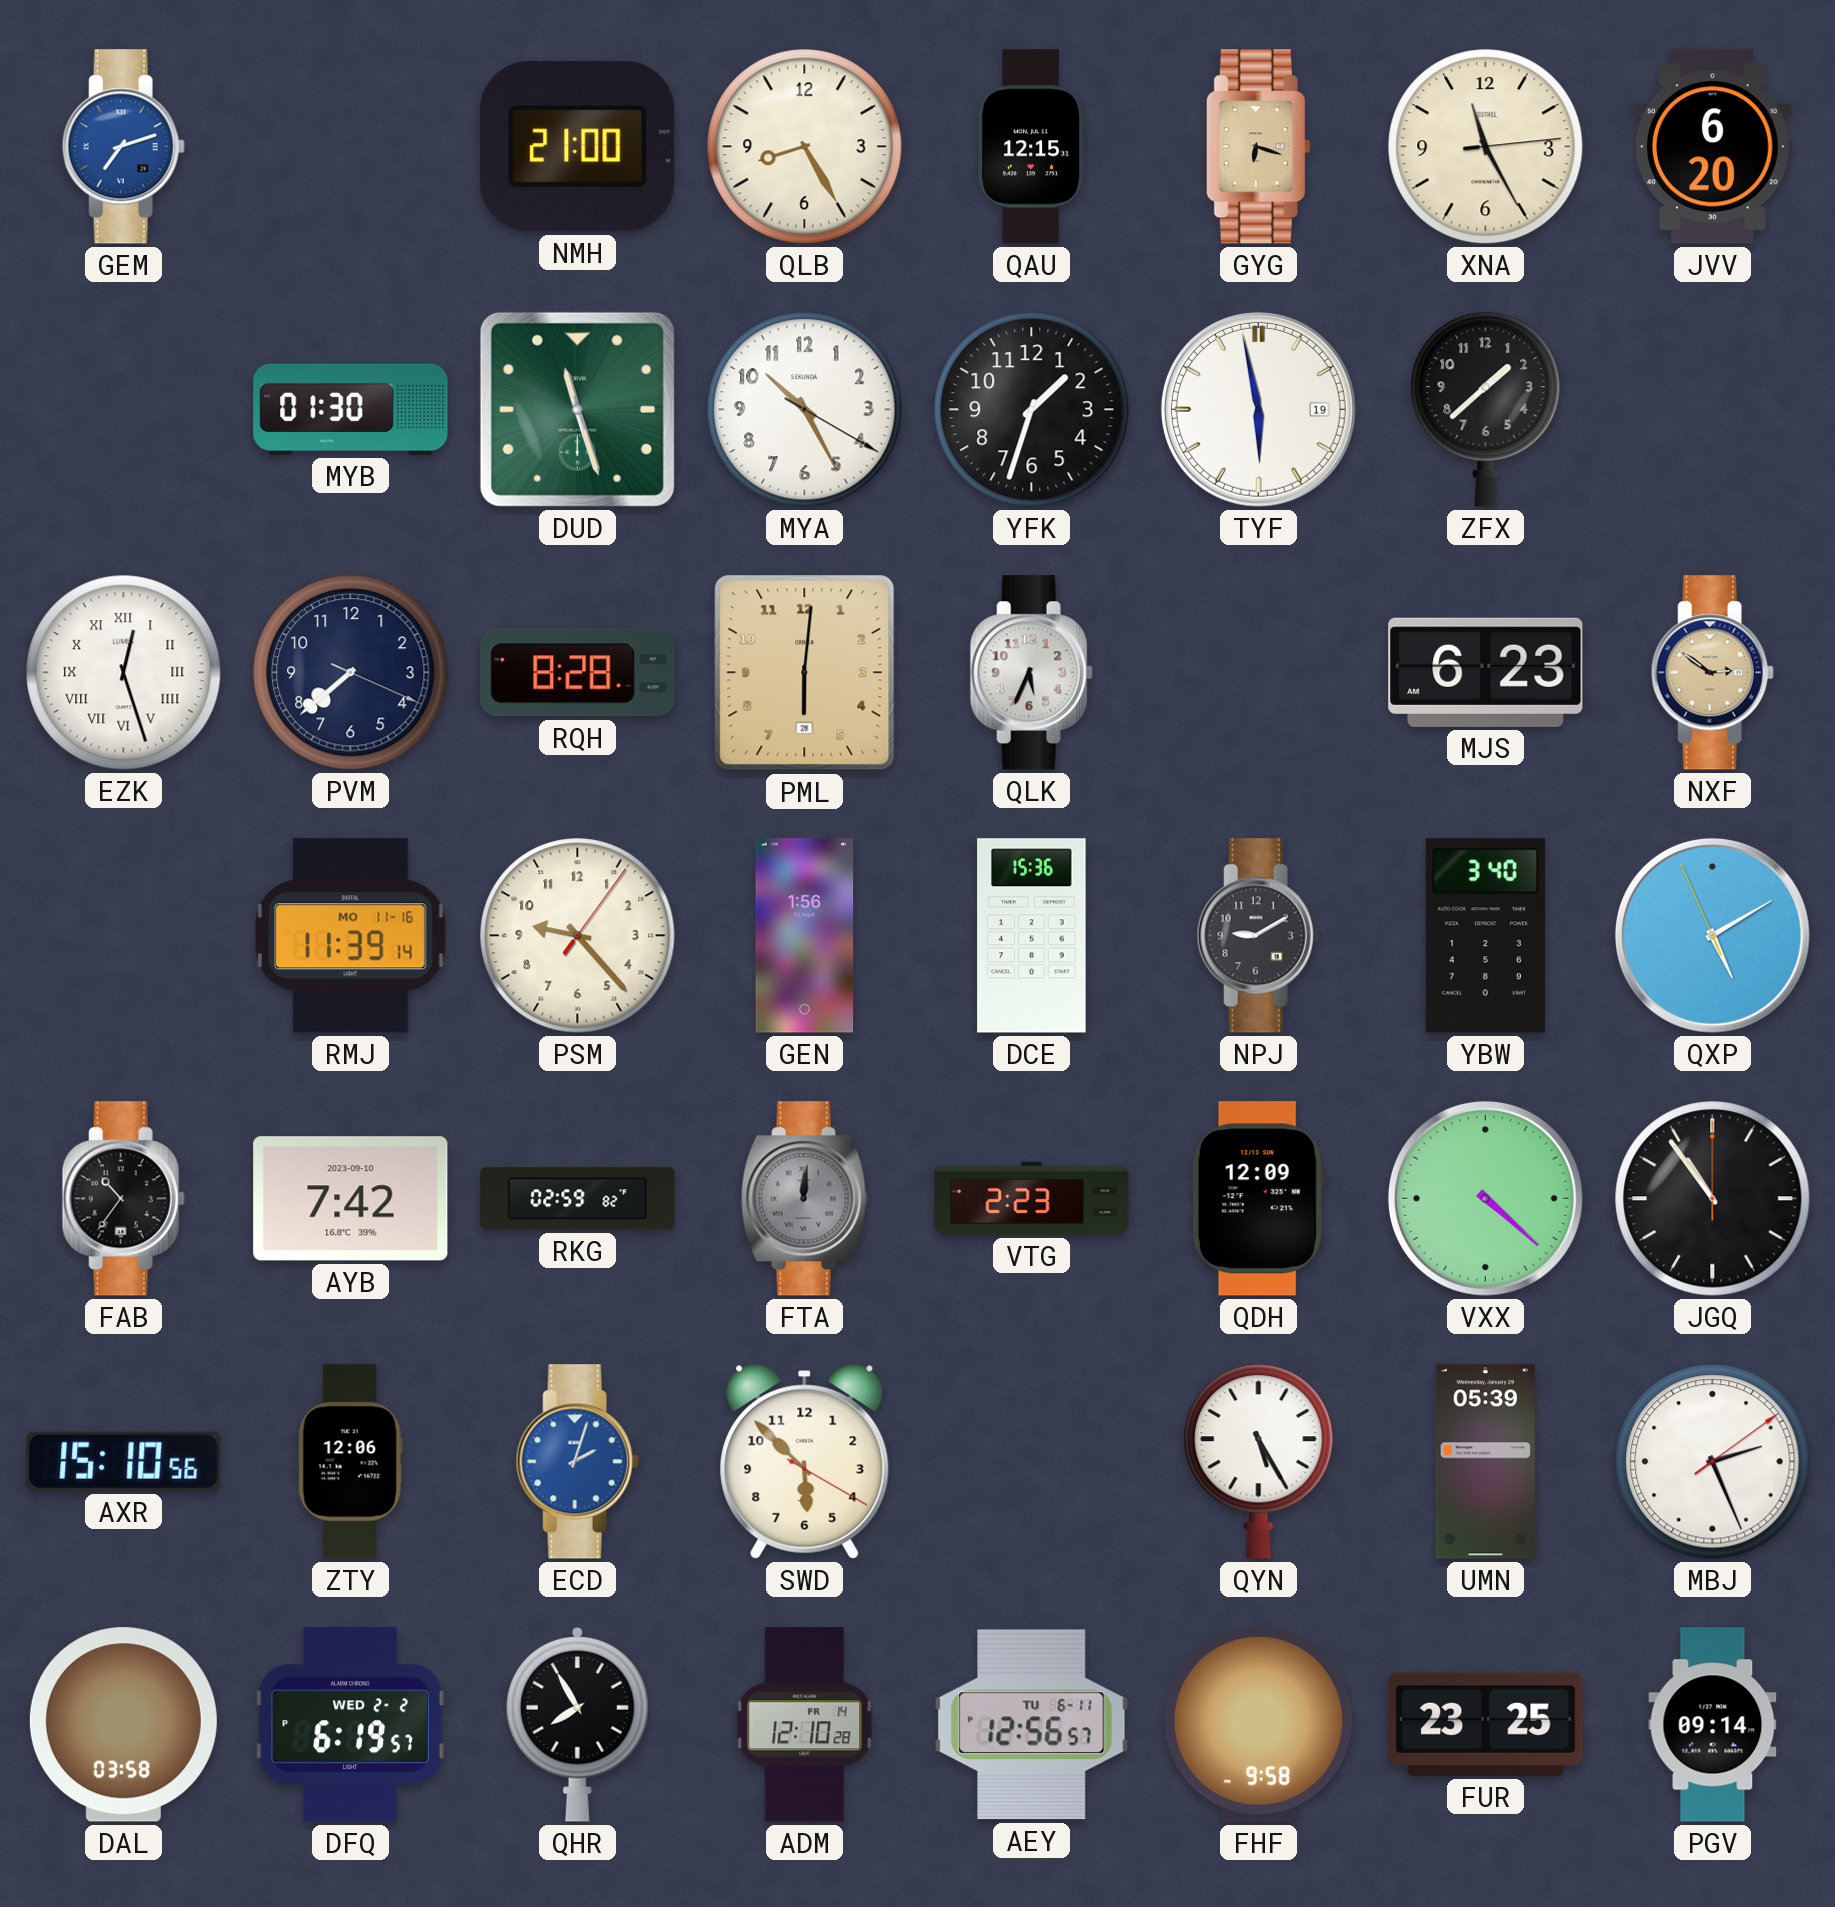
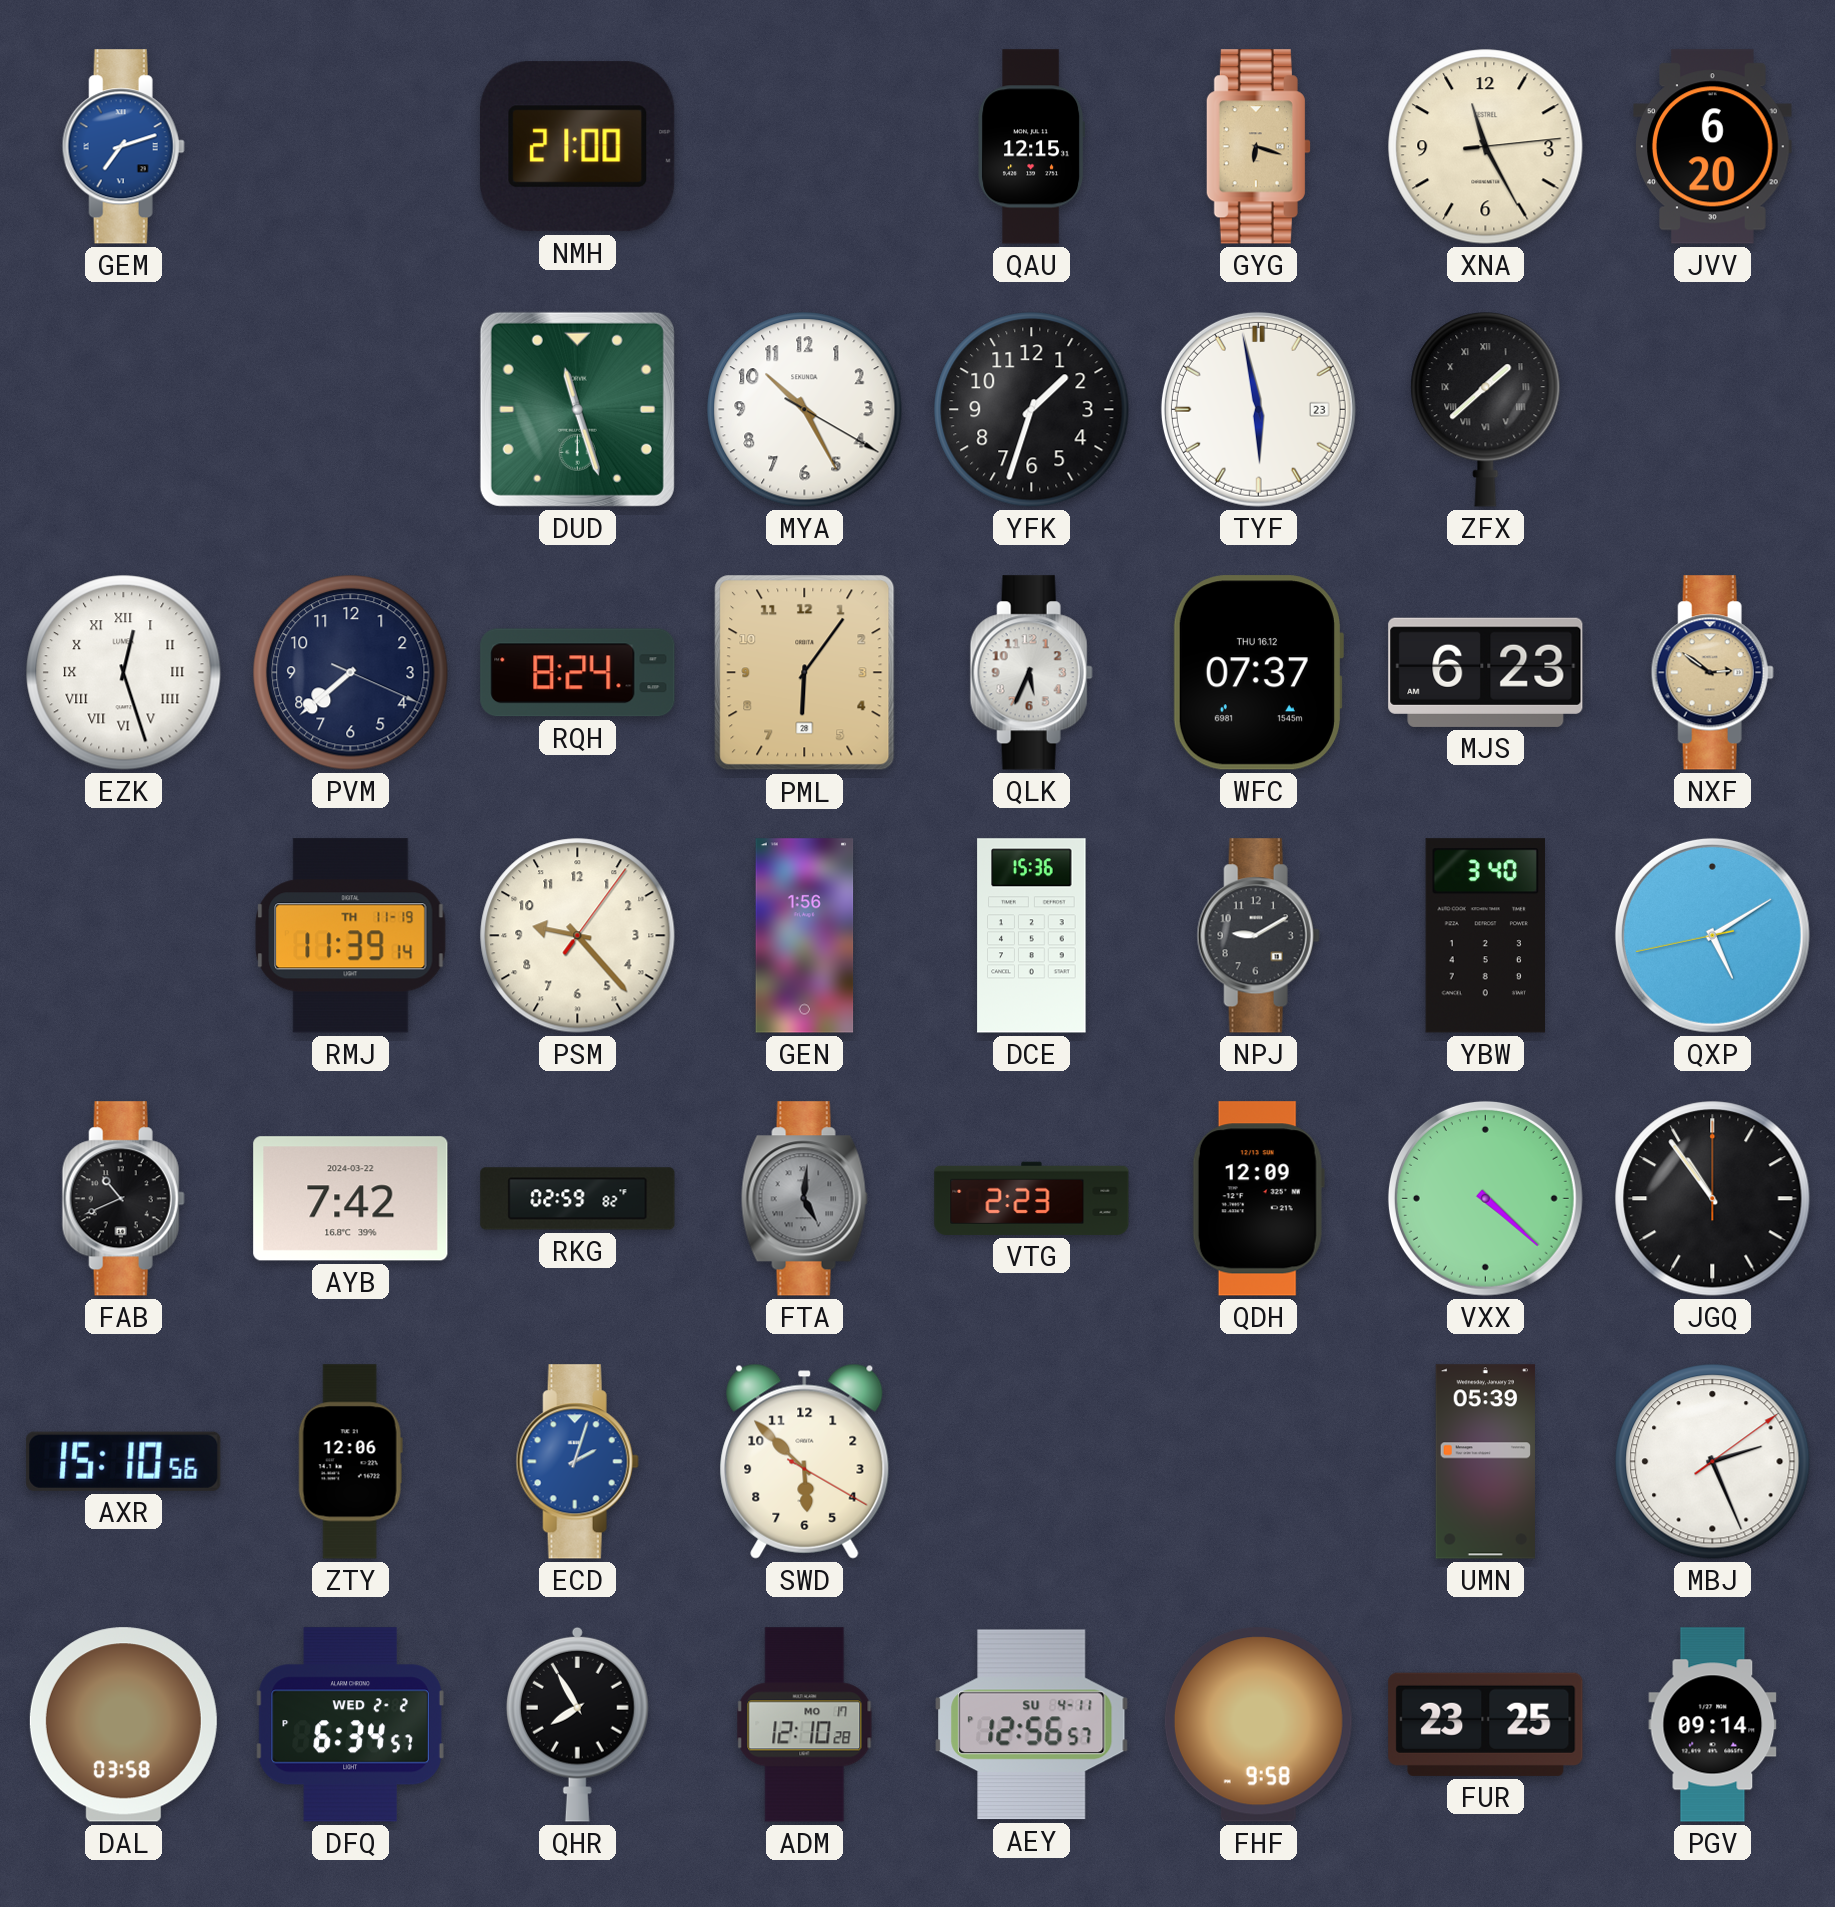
QLB: 8:25 -> none
MYB: 01:30 -> none
TYF date: 19 -> 23
ZFX numerals: Arabic -> Roman
RQH: 8:28 -> 8:24
PML: 6:01 -> 6:06
WFC: none -> 07:37
RMJ date: MO 11-16 -> TH 11-19
QXP: 5:09:56 -> 5:09:43
FAB: 10:36 -> 10:41
AYB date: 2023-09-10 -> 2024-03-22
FTA: 12:01 -> 5:01
QYN: 5:25 -> none
DFQ: 6:19 -> 6:34
ADM date: FR 14 -> MO 17
AEY date: TU 6-11 -> SU 4-11
